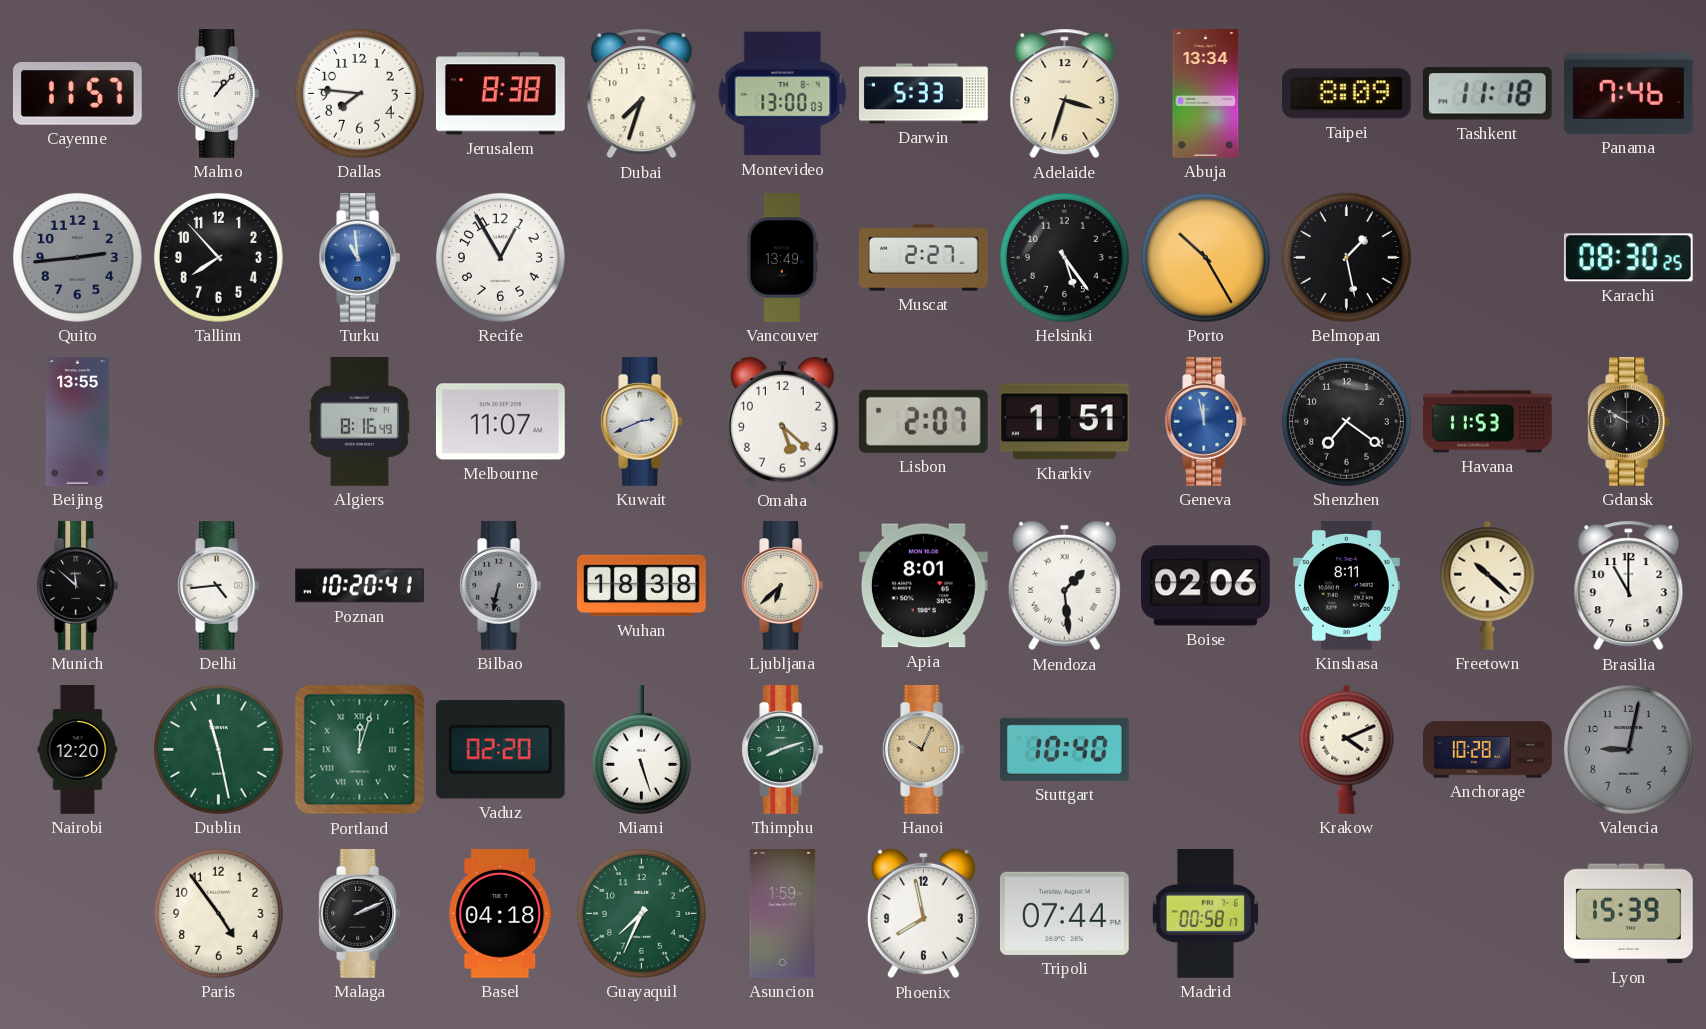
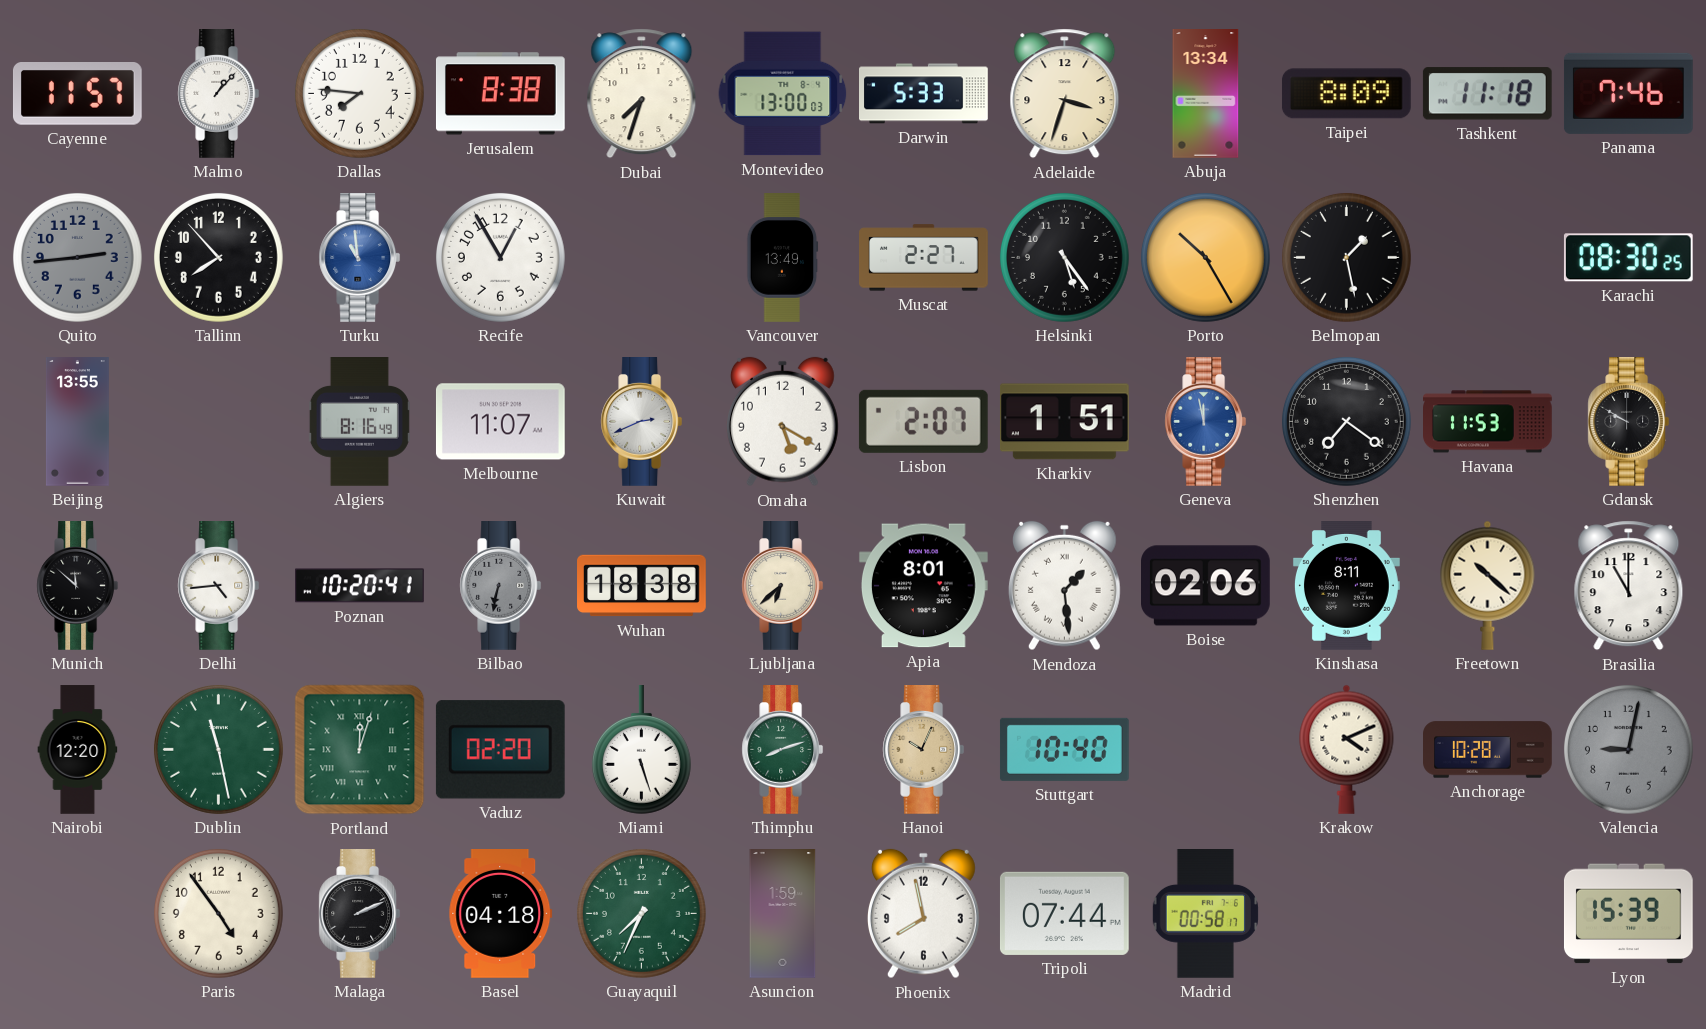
Omaha: 5:22 -> 5:20
